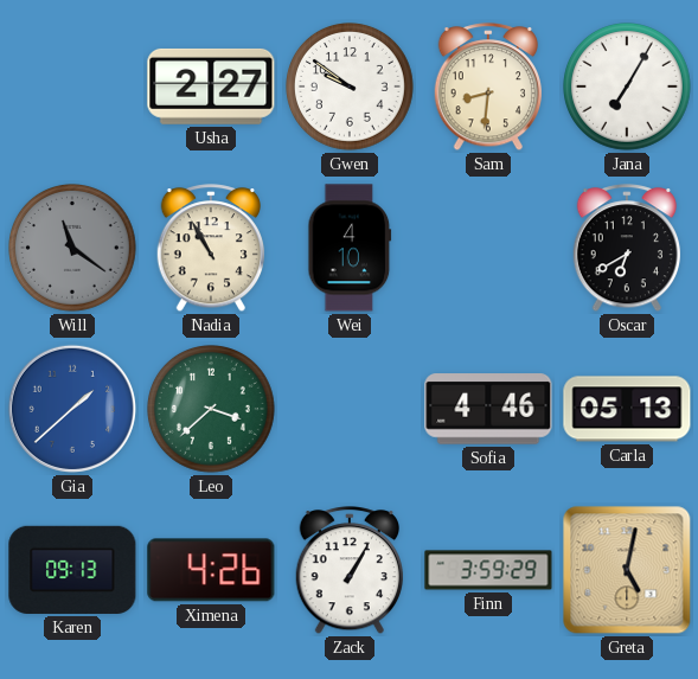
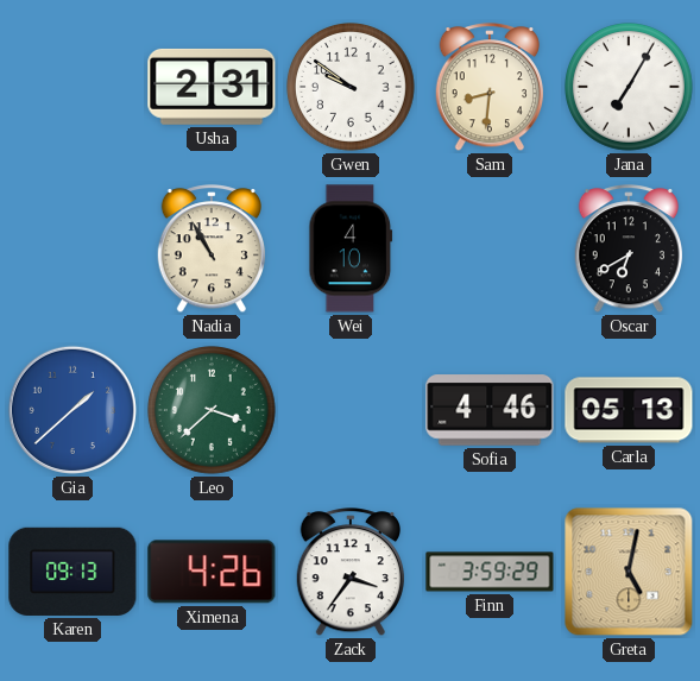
Usha: 2:27 -> 2:31
Will: 11:21 -> none
Zack: 1:05 -> 3:36
